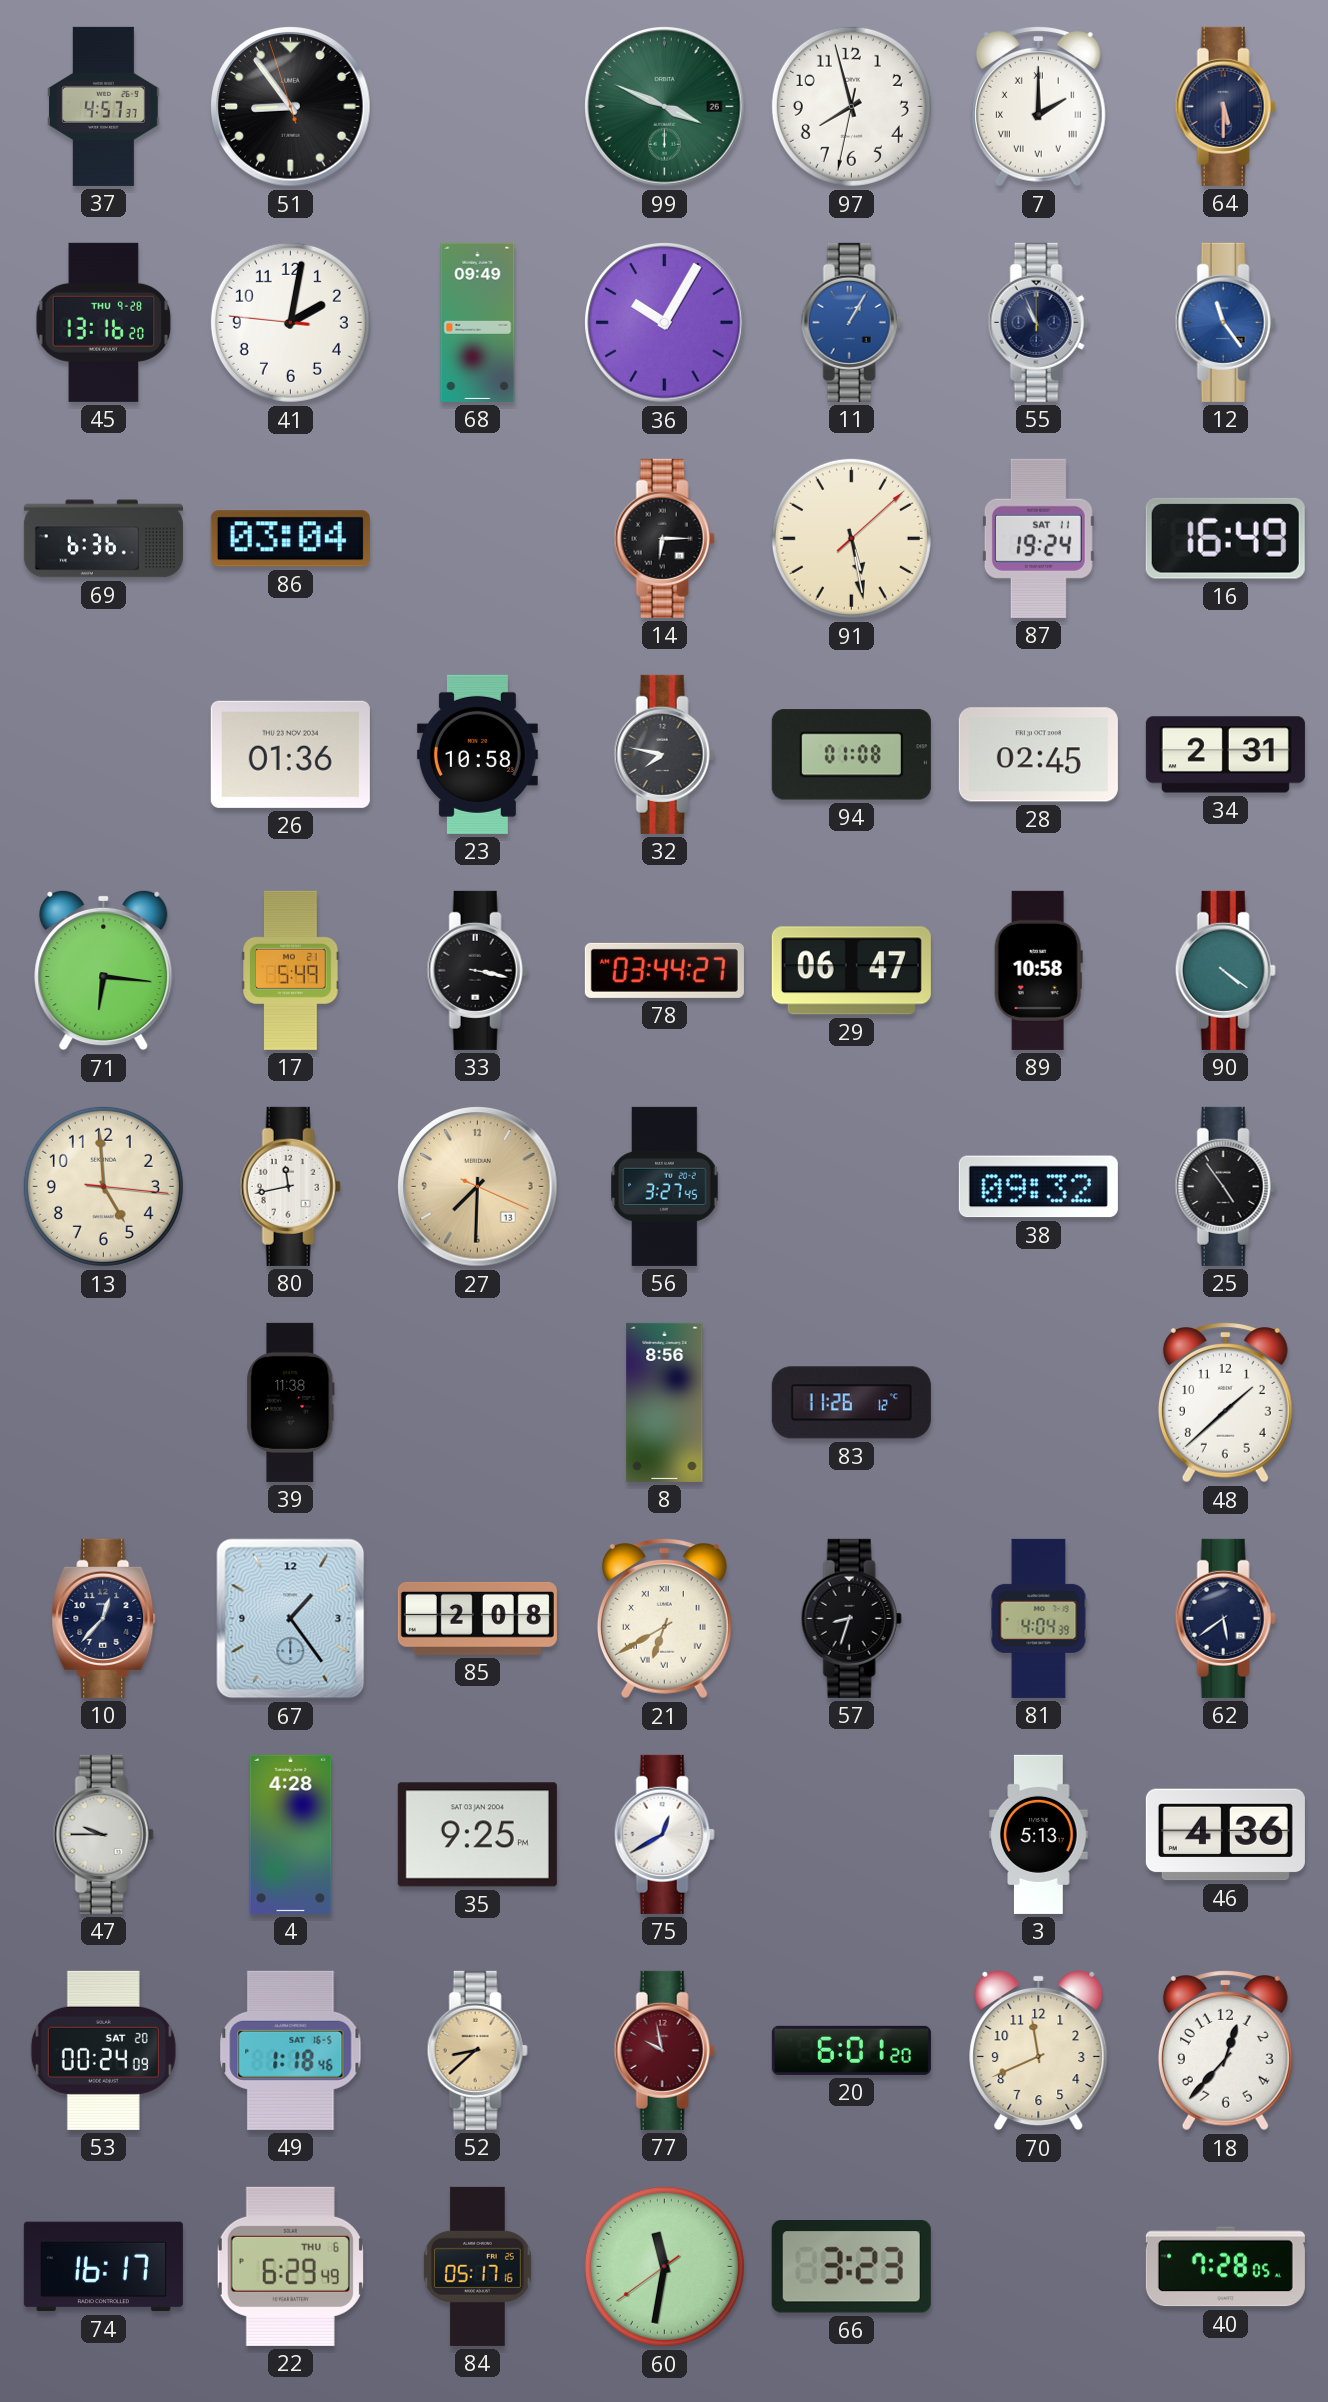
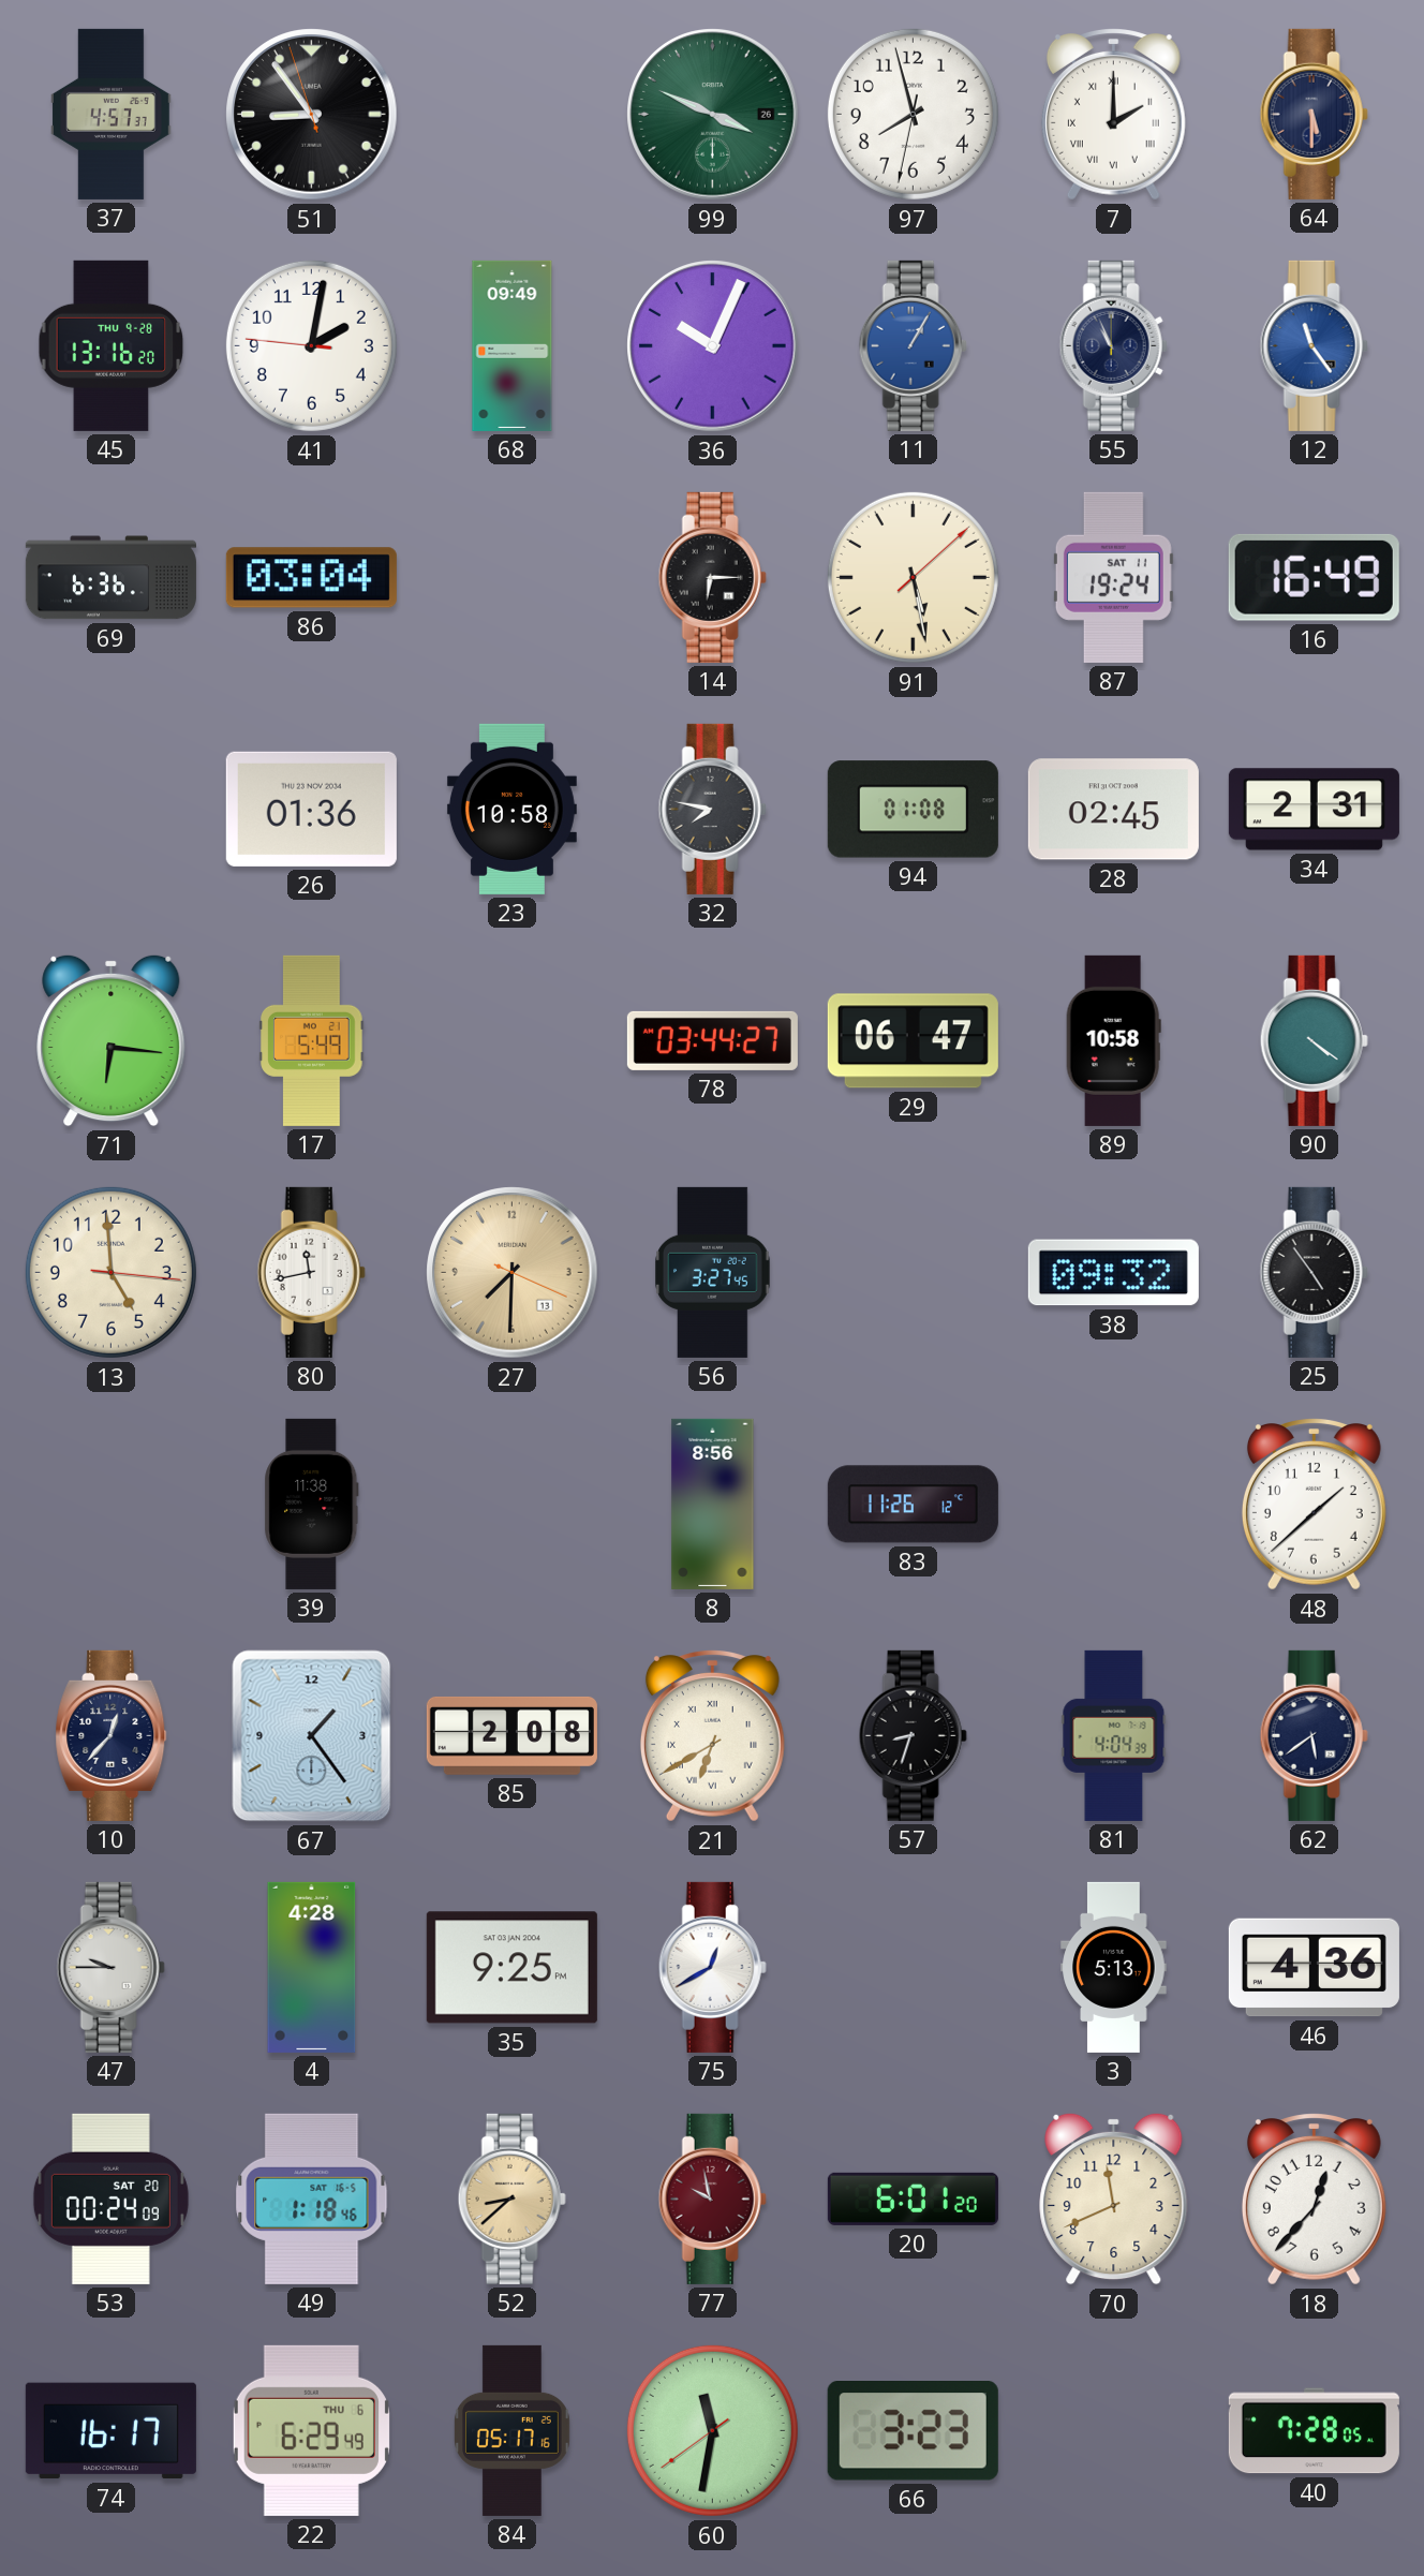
36: 10:05 -> 10:04
33: 3:17 -> none
